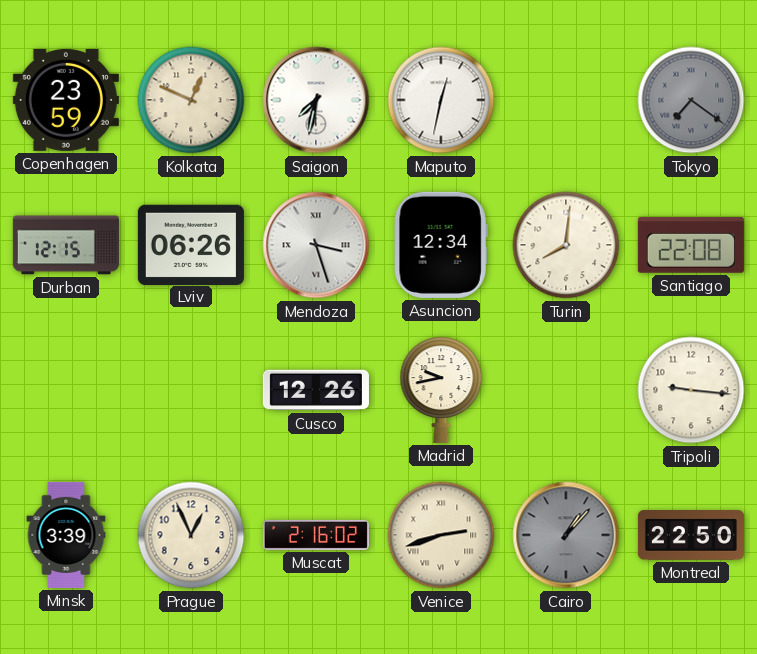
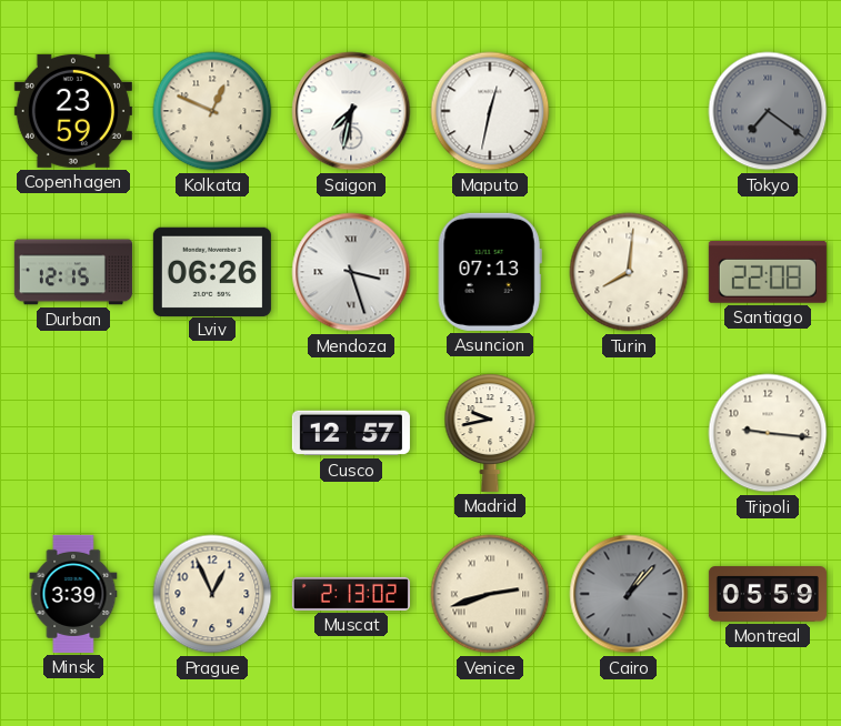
Asuncion: 12:34 -> 07:13
Cusco: 12:26 -> 12:57
Muscat: 2:16 -> 2:13
Montreal: 22:50 -> 05:59
